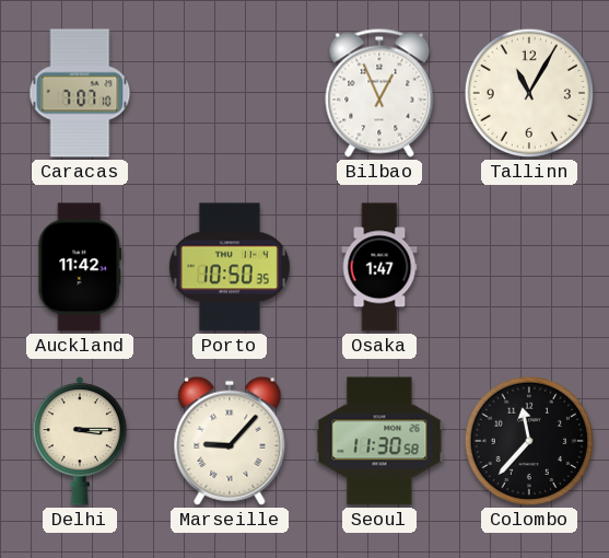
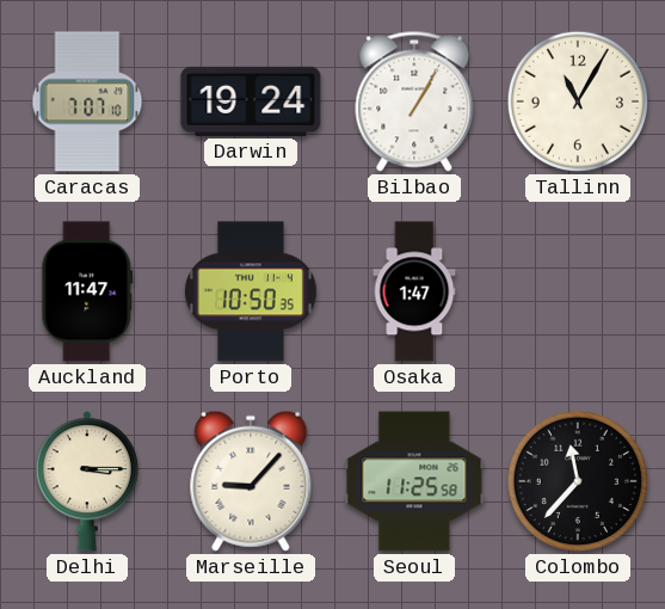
Darwin: none -> 19:24
Bilbao: 12:56 -> 1:05
Auckland: 11:42 -> 11:47
Seoul: 11:30 -> 11:25
